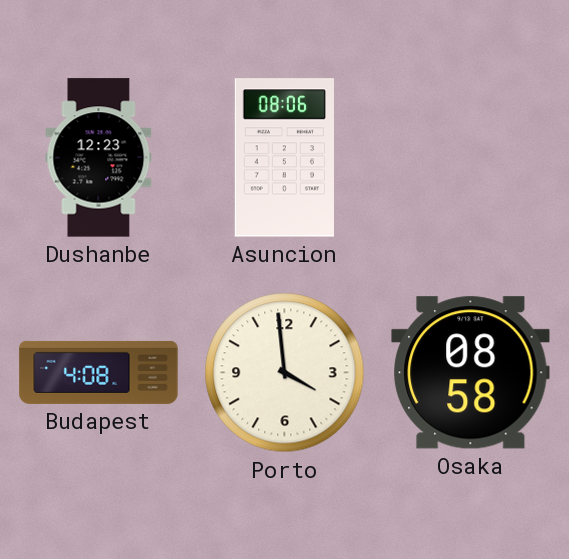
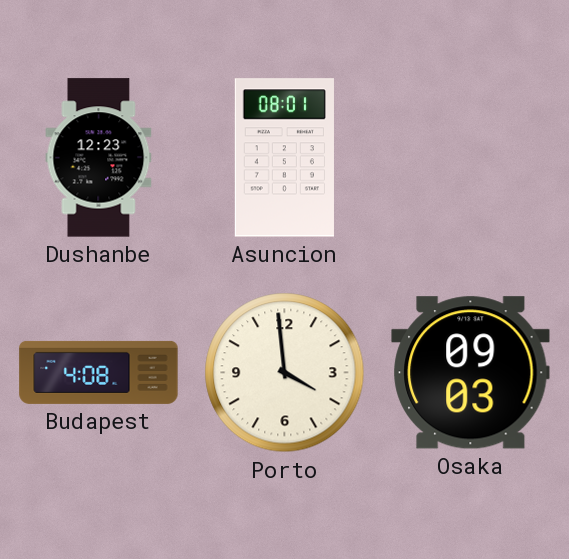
Asuncion: 08:06 -> 08:01
Osaka: 08:58 -> 09:03
